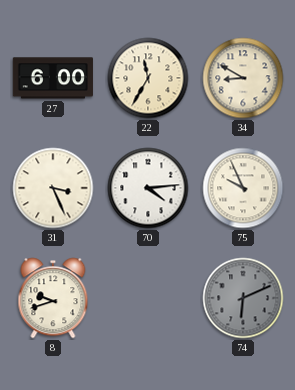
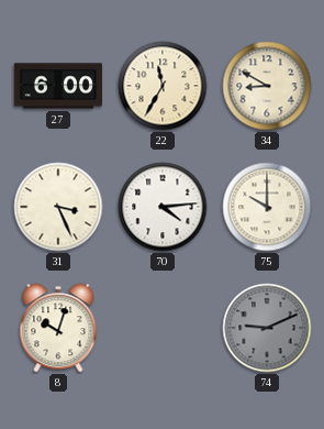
75: 9:56 -> 10:00
8: 9:42 -> 10:03
74: 6:11 -> 9:11
